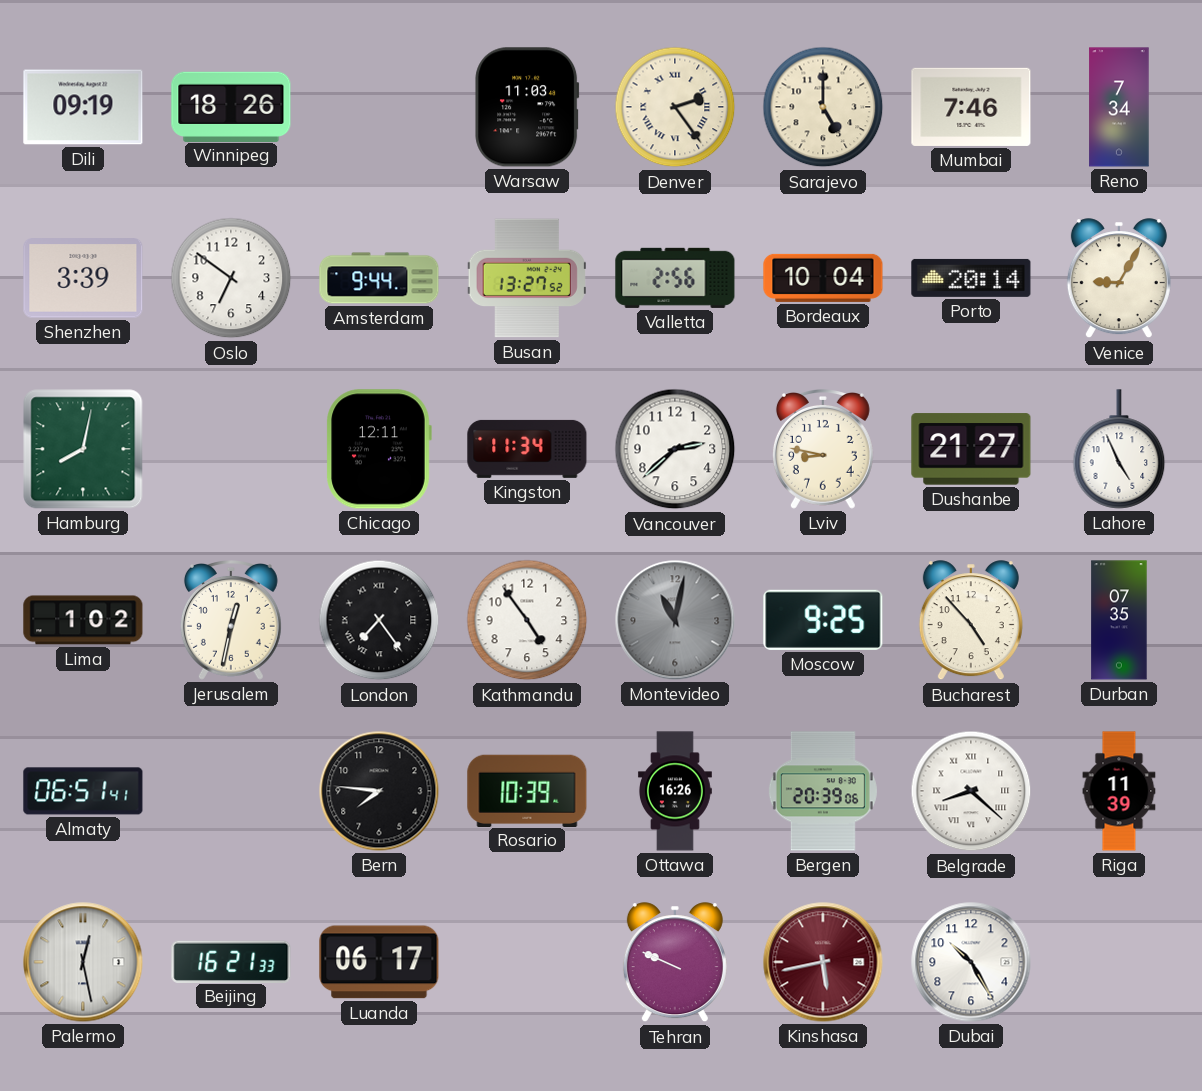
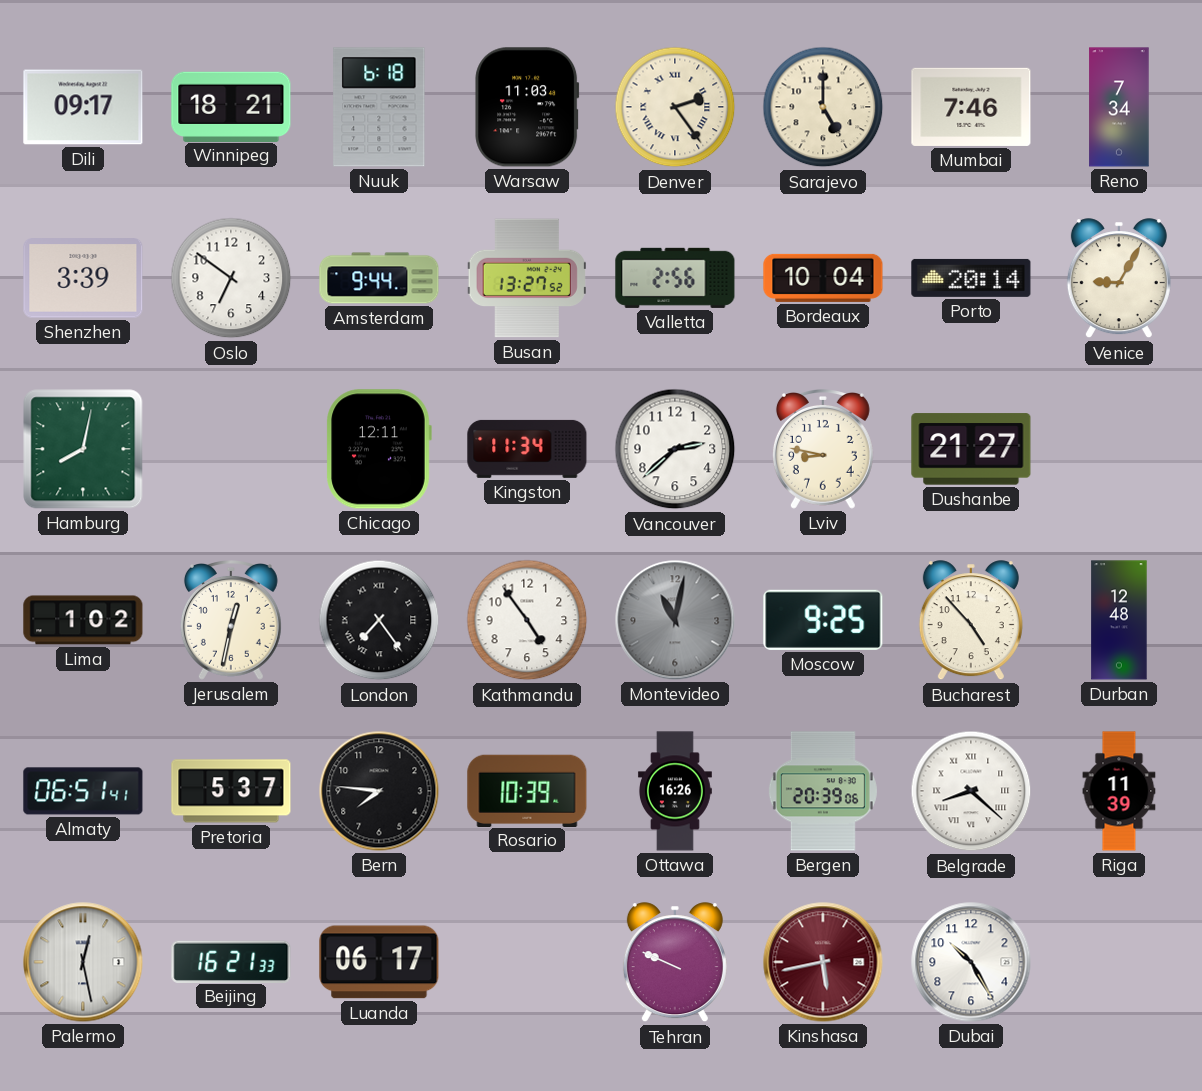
Dili: 09:19 -> 09:17
Winnipeg: 18:26 -> 18:21
Nuuk: none -> 6:18
Lahore: 4:56 -> none
Durban: 07:35 -> 12:48
Pretoria: none -> 5:37
